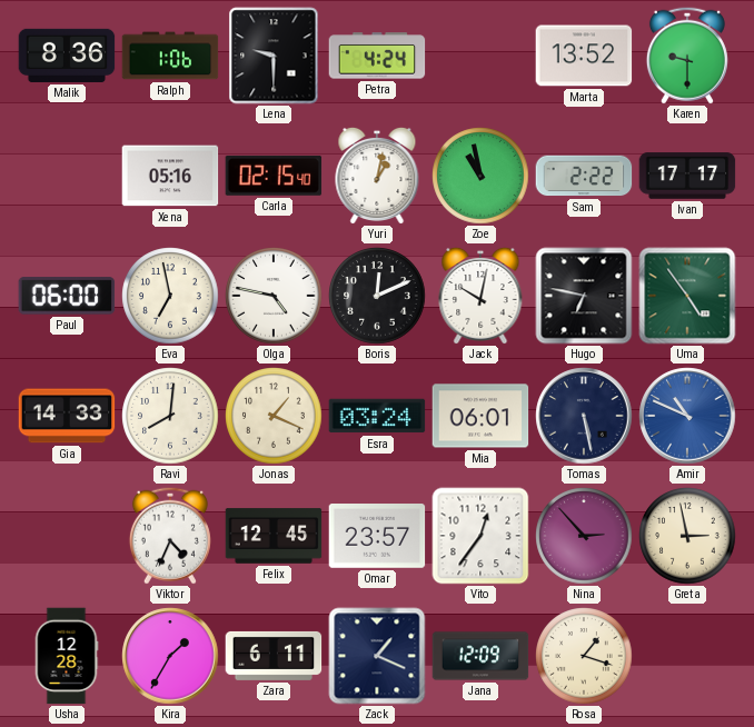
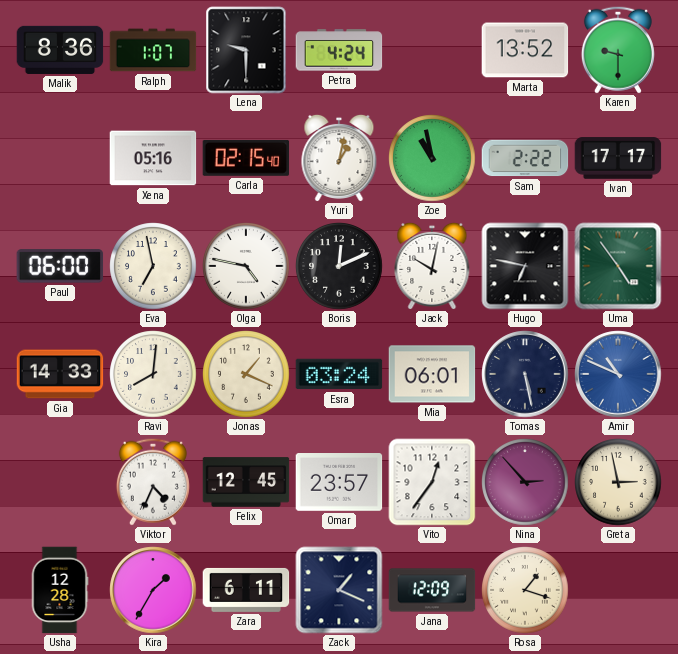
Ralph: 1:06 -> 1:07
